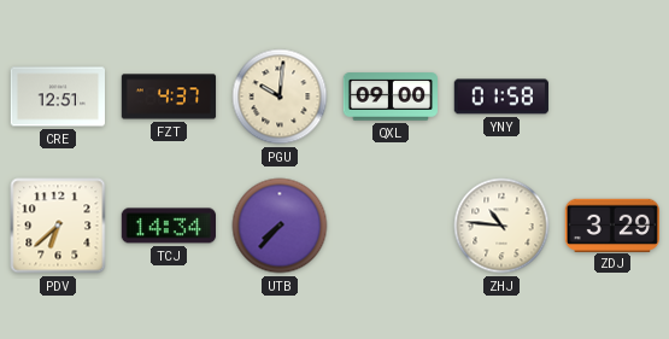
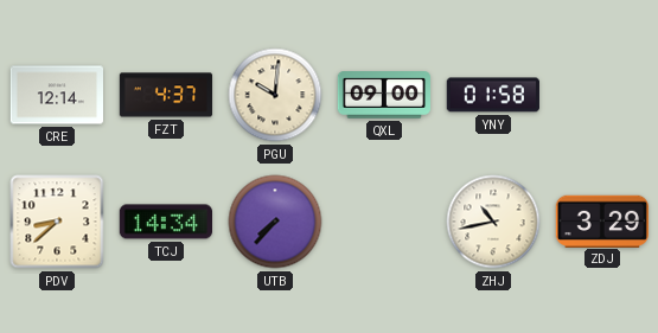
CRE: 12:51 -> 12:14
PDV: 6:38 -> 8:38
ZHJ: 10:46 -> 10:43
